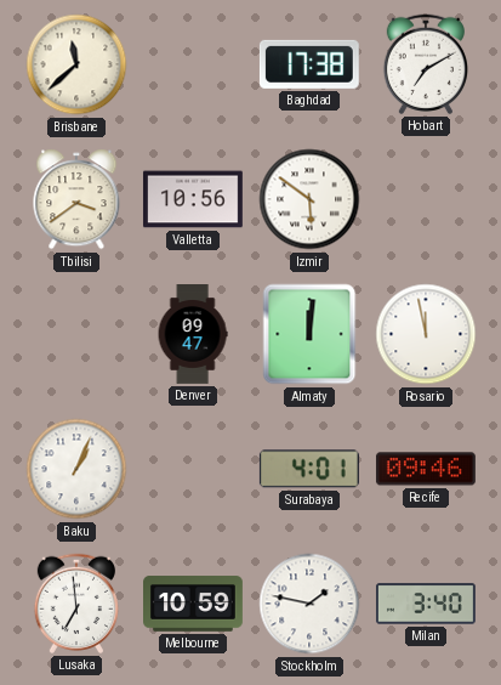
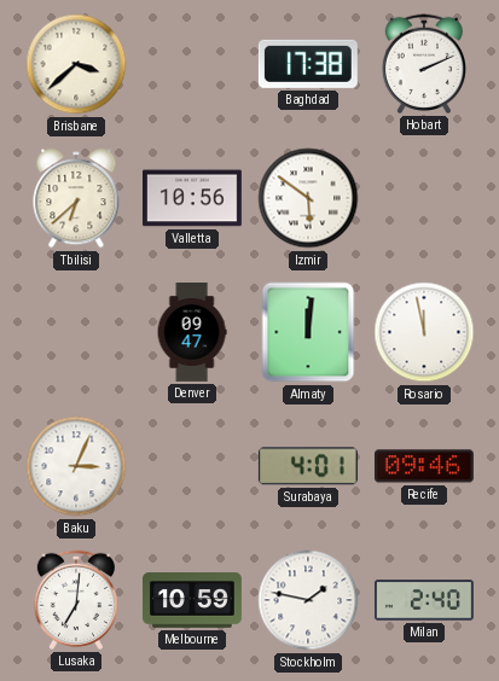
Brisbane: 11:38 -> 3:38
Hobart: 7:10 -> 2:11
Tbilisi: 3:39 -> 6:38
Baku: 1:04 -> 3:04
Lusaka: 6:59 -> 7:01
Milan: 3:40 -> 2:40
